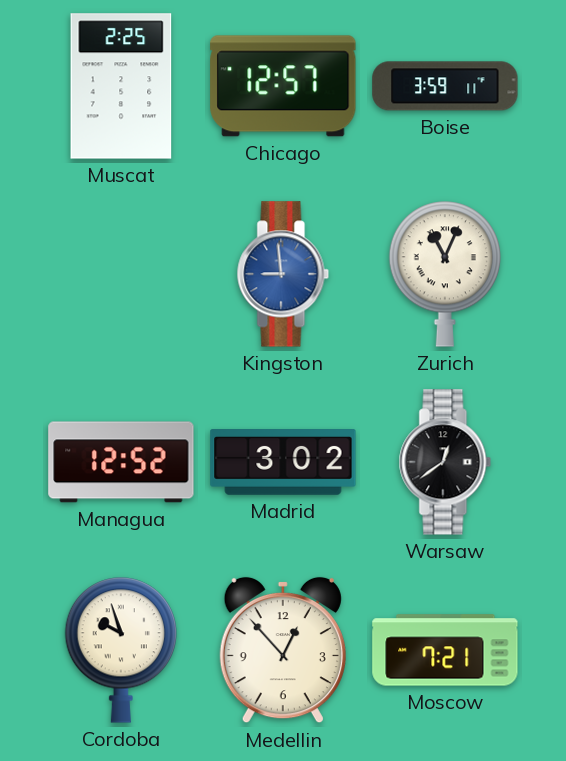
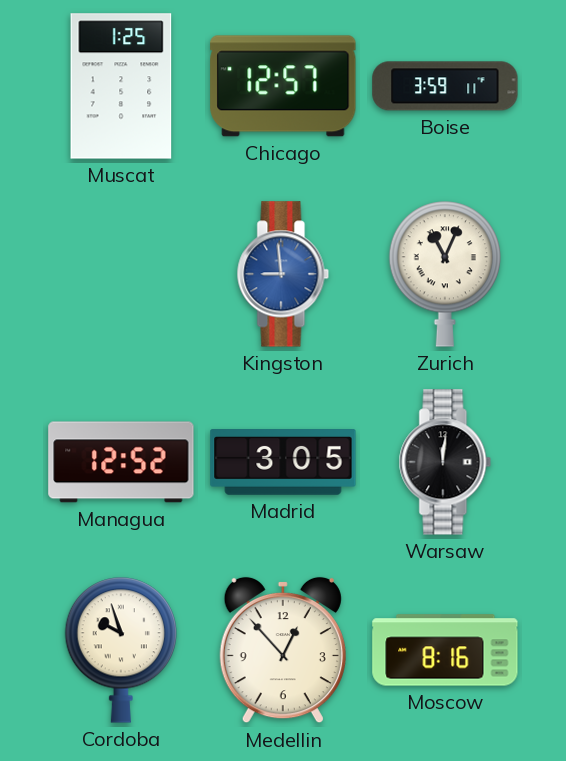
Muscat: 2:25 -> 1:25
Madrid: 3:02 -> 3:05
Warsaw: 12:39 -> 12:01
Moscow: 7:21 -> 8:16
